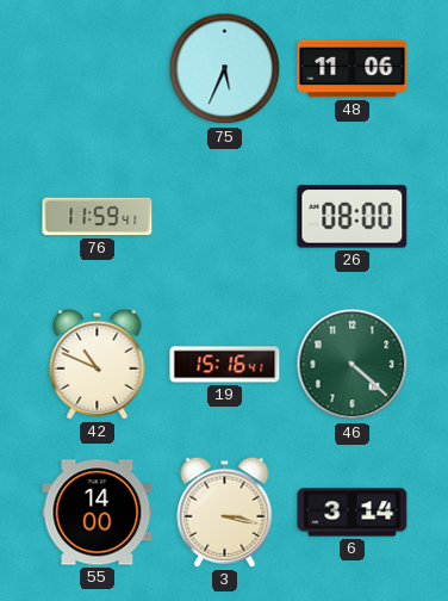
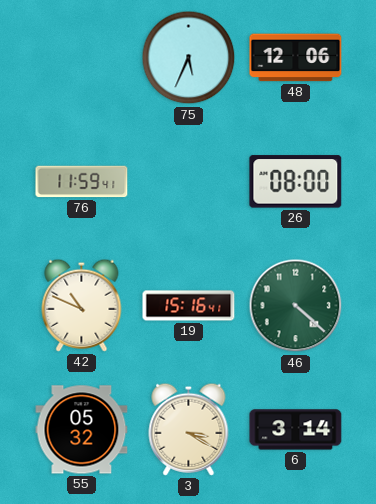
48: 11:06 -> 12:06
55: 14:00 -> 05:32
3: 3:17 -> 3:20
